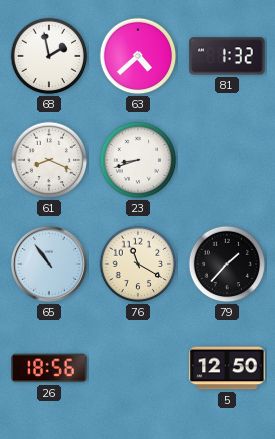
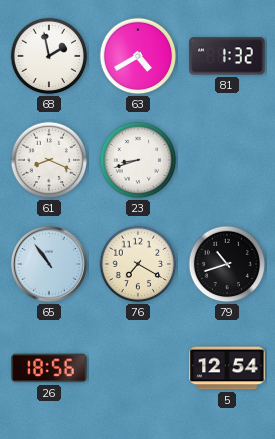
63: 4:38 -> 4:40
76: 11:20 -> 7:20
79: 1:37 -> 10:42
5: 12:50 -> 12:54
